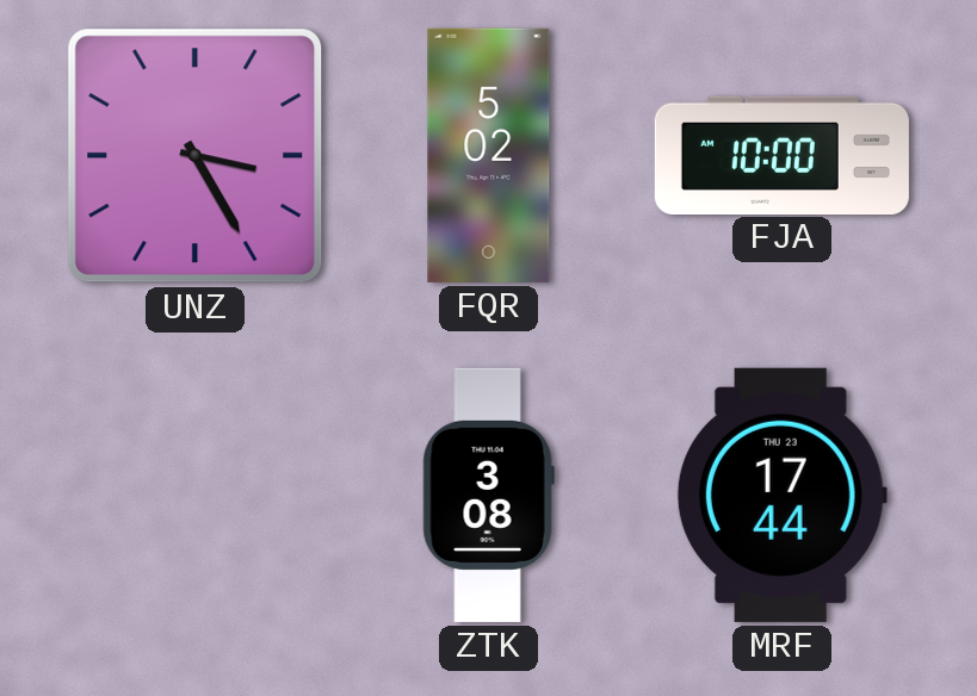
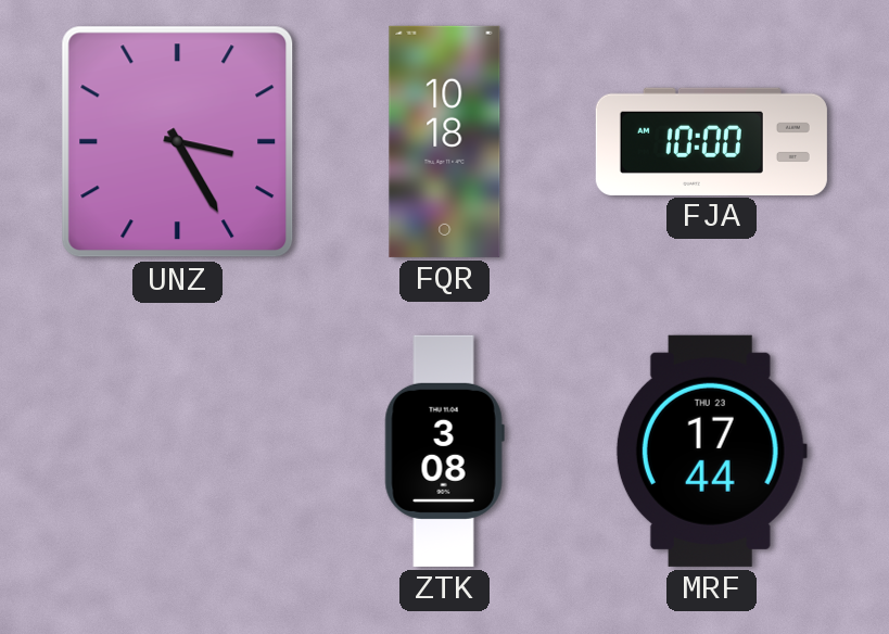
FQR: 5:02 -> 10:18
